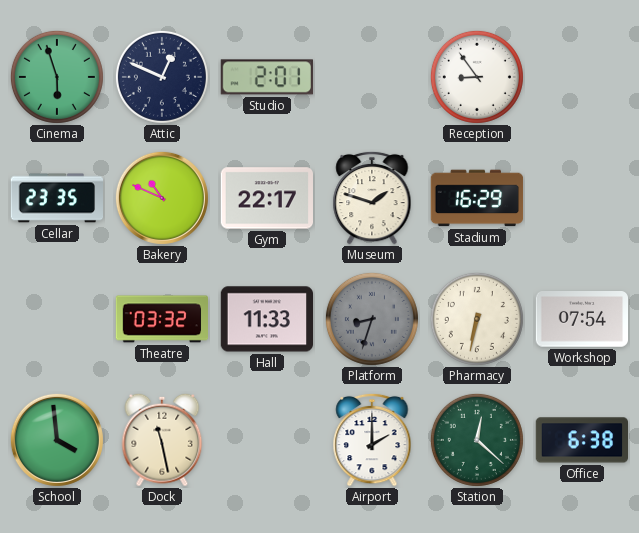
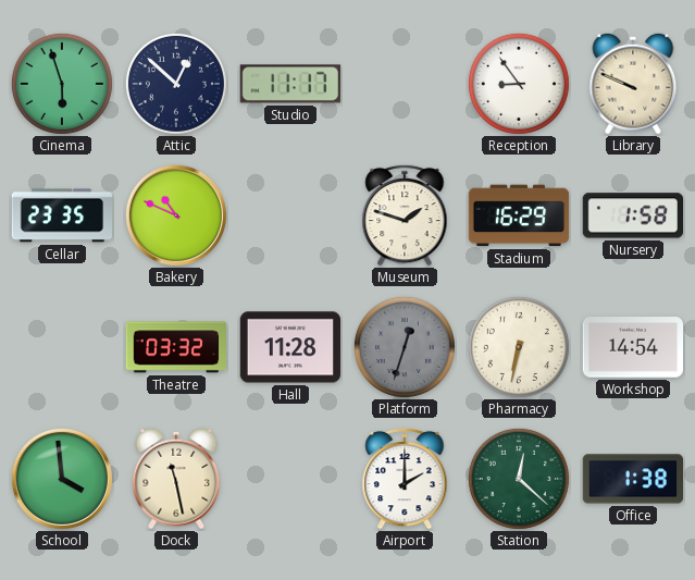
Attic: 12:49 -> 12:52
Studio: 2:01 -> 11:17
Library: none -> 9:49
Gym: 22:17 -> none
Nursery: none -> 1:58
Hall: 11:33 -> 11:28
Platform: 8:33 -> 12:33
Workshop: 07:54 -> 14:54
Office: 6:38 -> 1:38
